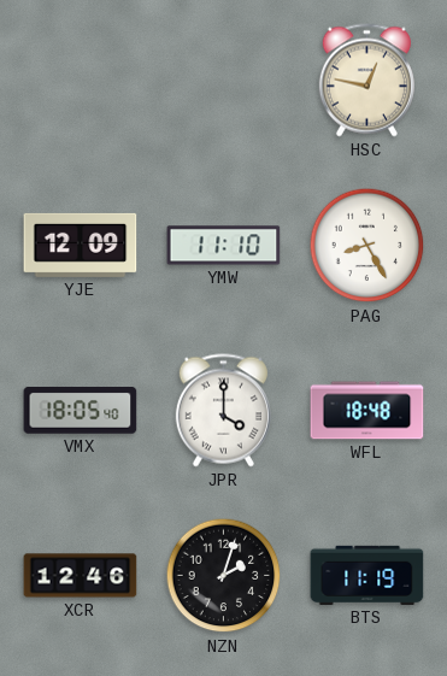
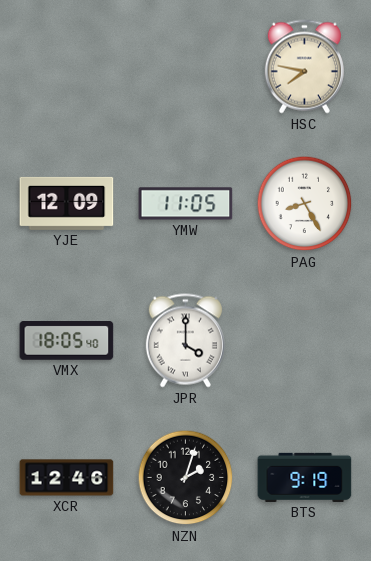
HSC: 12:47 -> 7:47
YMW: 11:10 -> 11:05
WFL: 18:48 -> none
BTS: 11:19 -> 9:19
